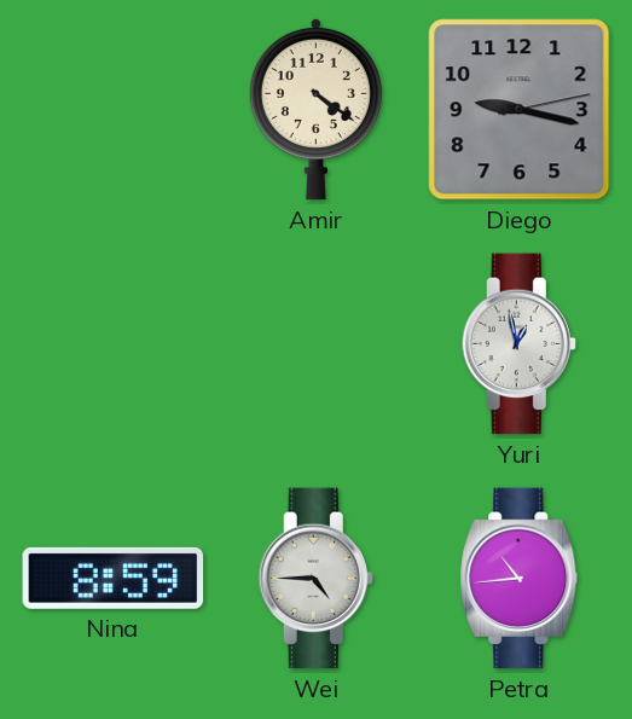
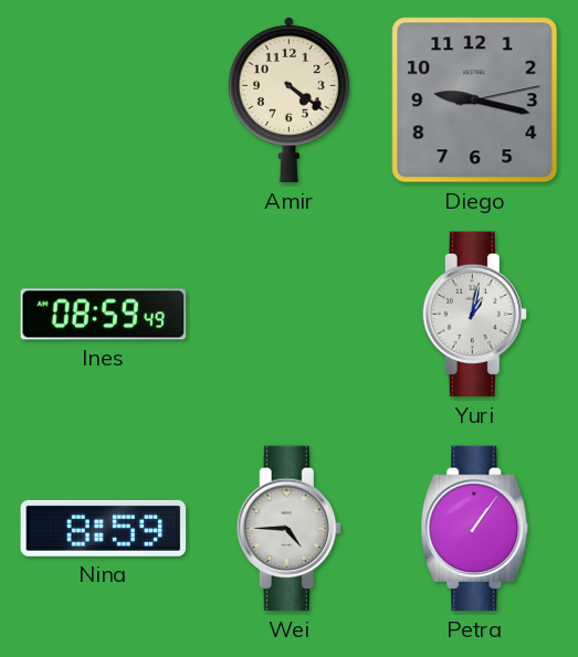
Ines: none -> 08:59
Yuri: 12:58 -> 1:02
Petra: 10:44 -> 1:06
